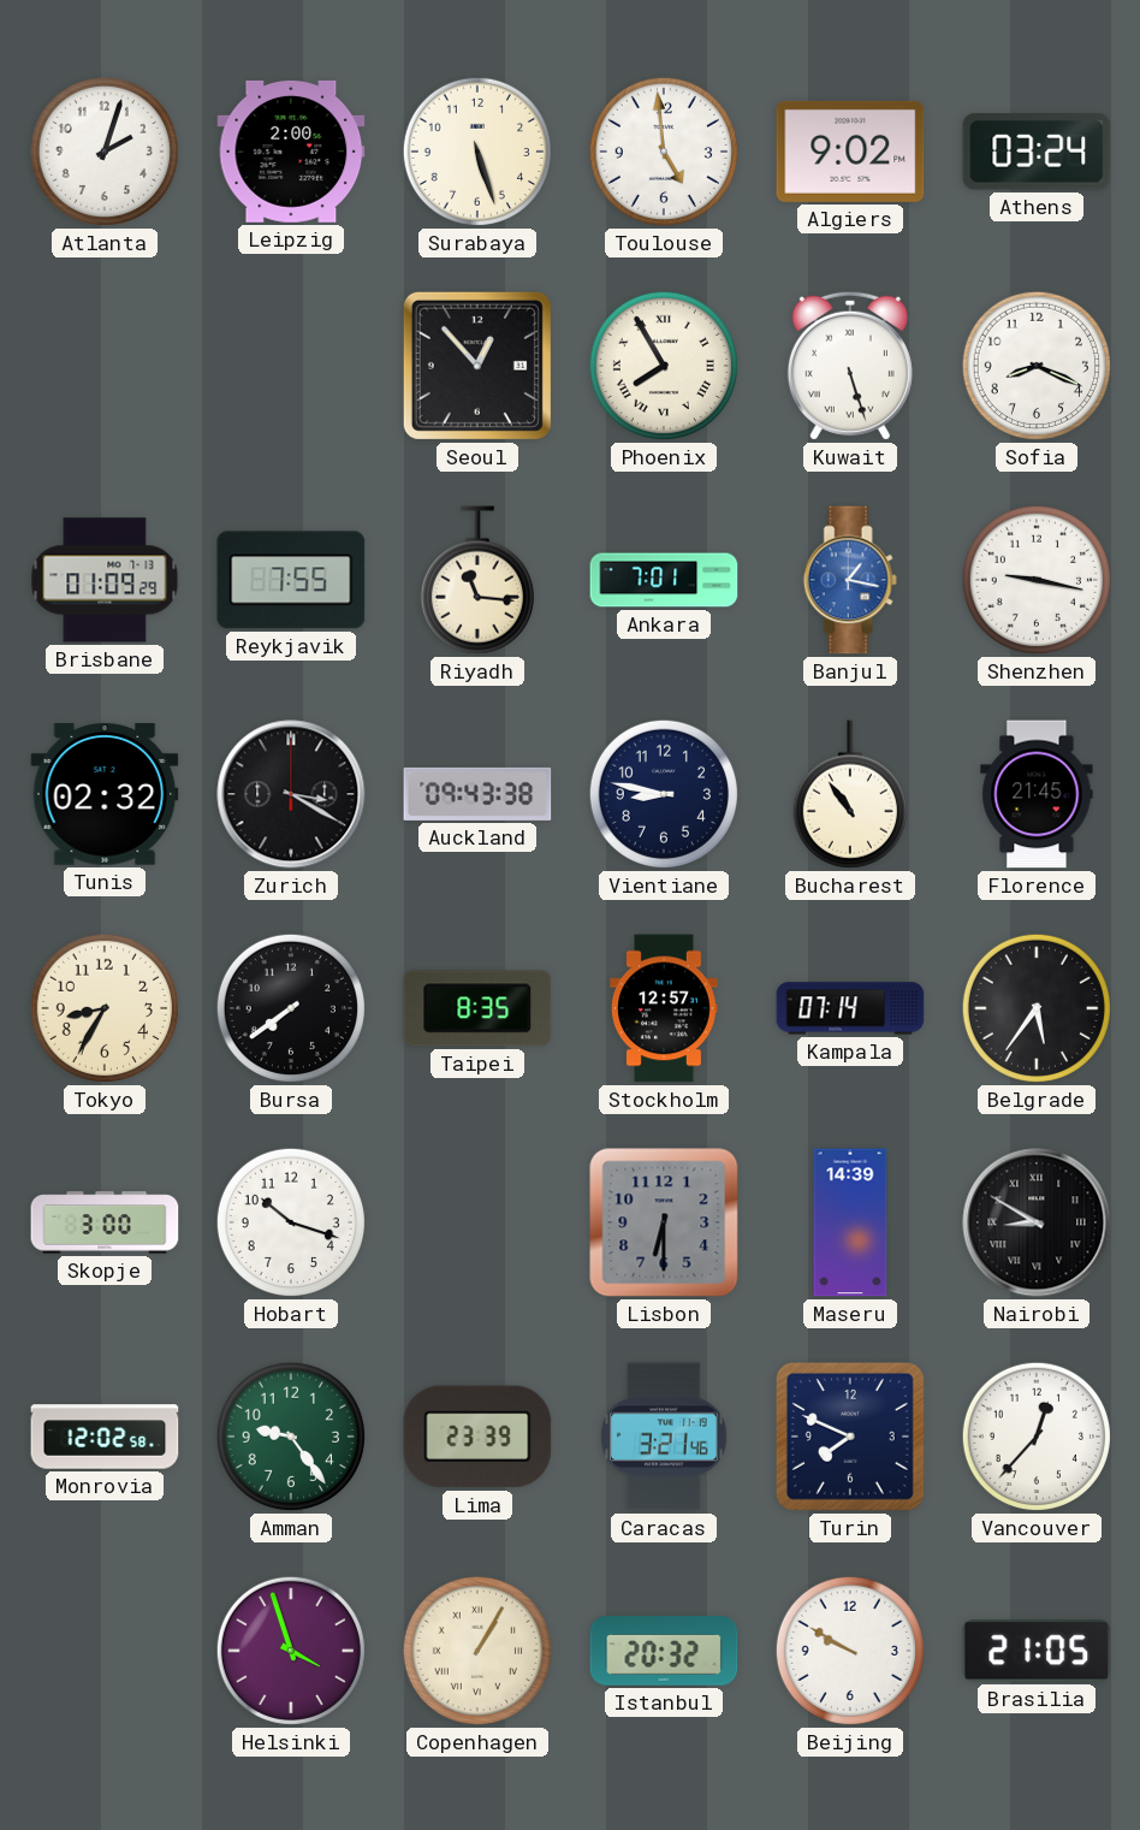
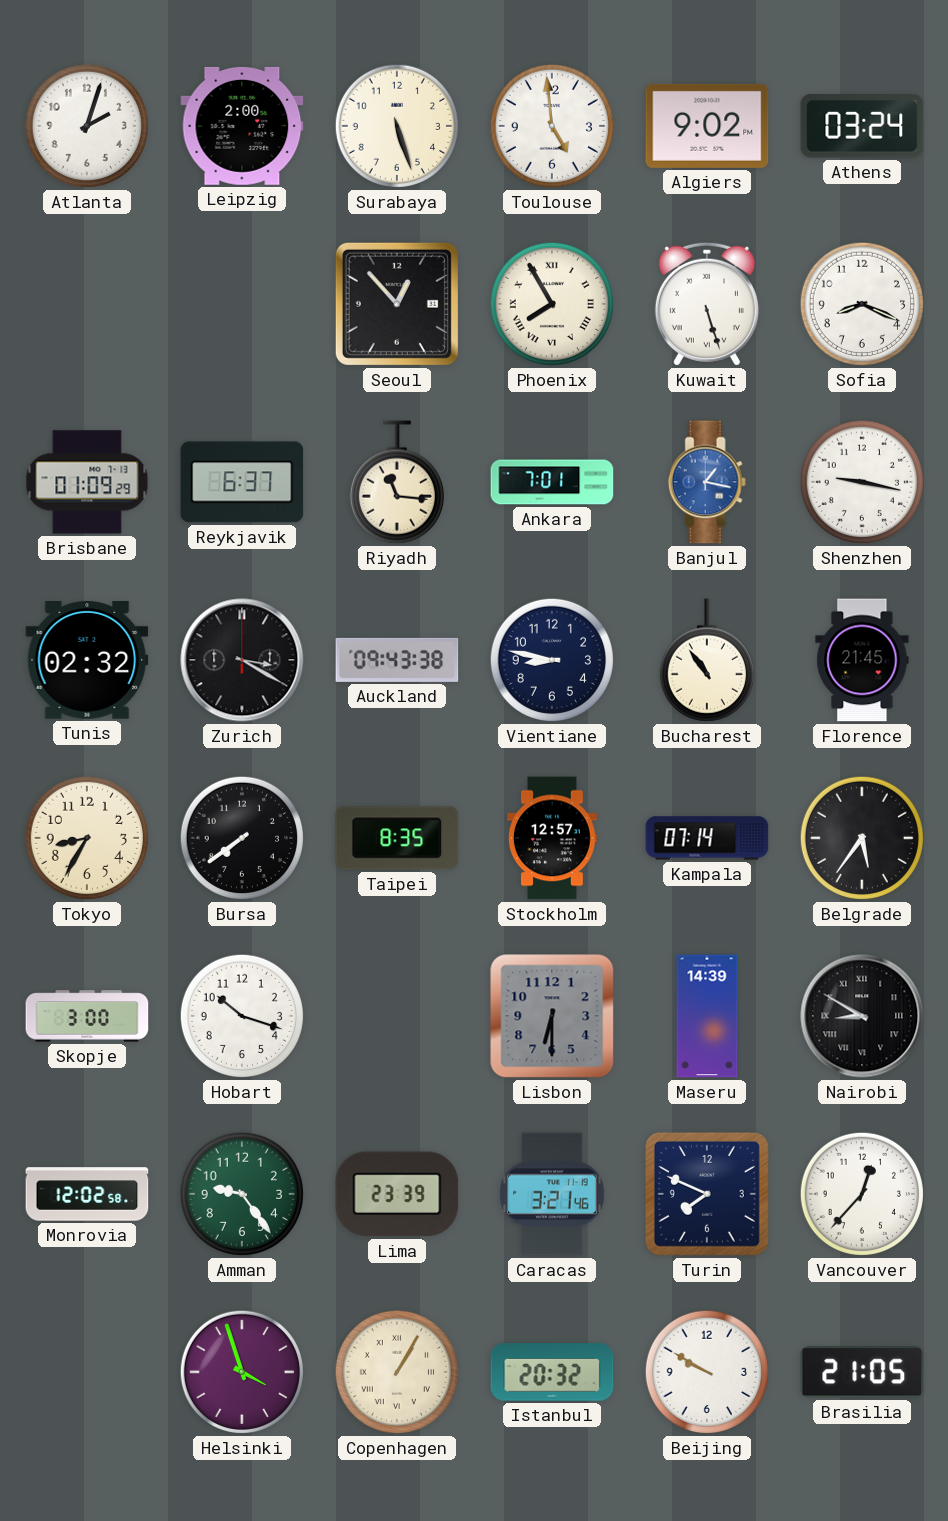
Reykjavik: 7:55 -> 6:37
